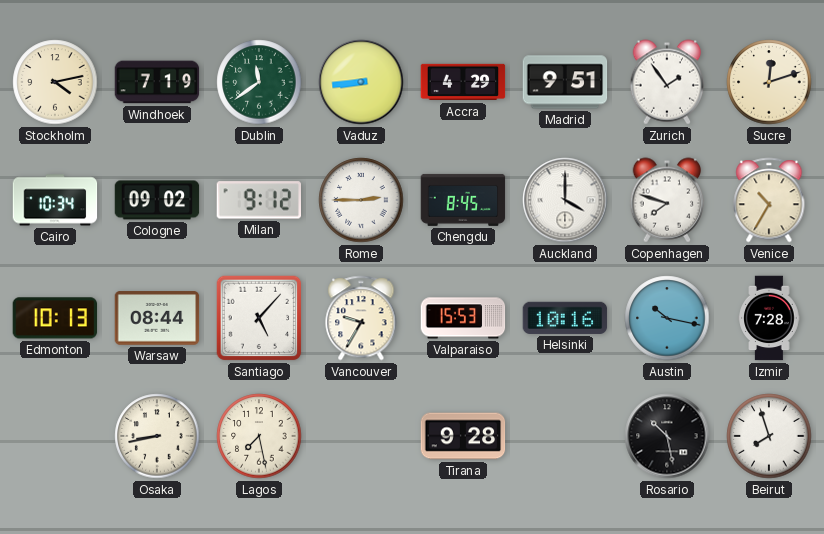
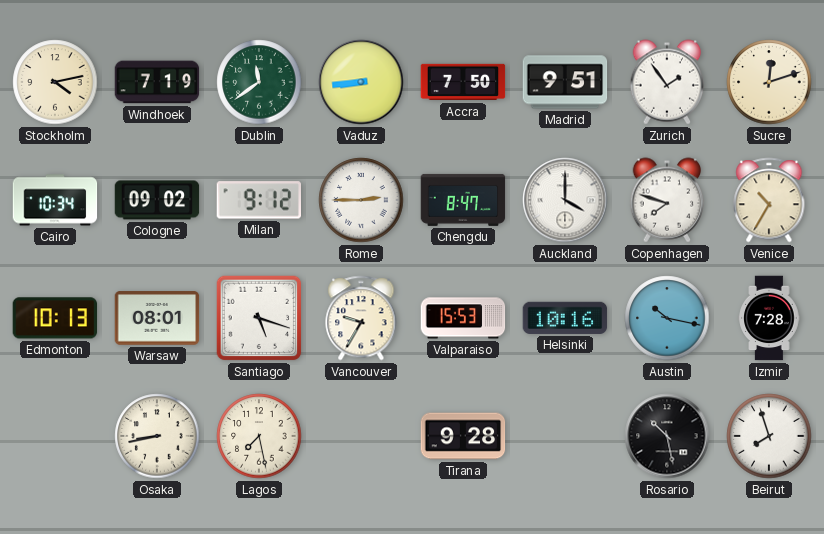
Accra: 4:29 -> 7:50
Chengdu: 8:45 -> 8:47
Warsaw: 08:44 -> 08:01
Santiago: 5:07 -> 5:18
